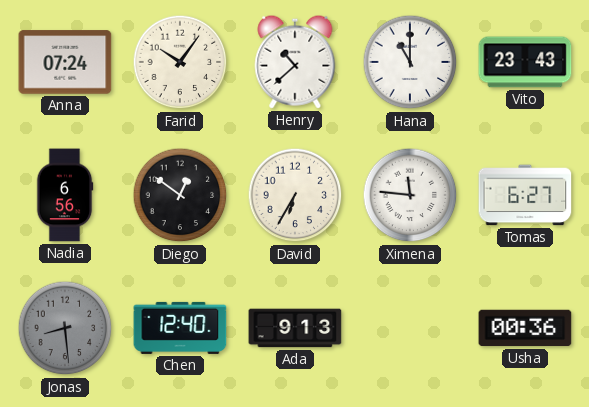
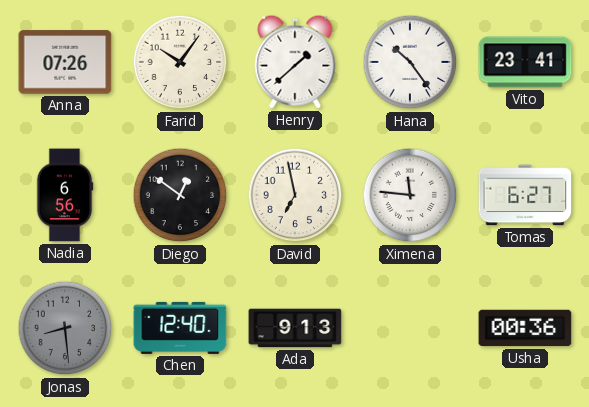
Anna: 07:24 -> 07:26
Henry: 10:38 -> 1:38
Hana: 11:00 -> 10:24
Vito: 23:43 -> 23:41
David: 6:35 -> 6:58
